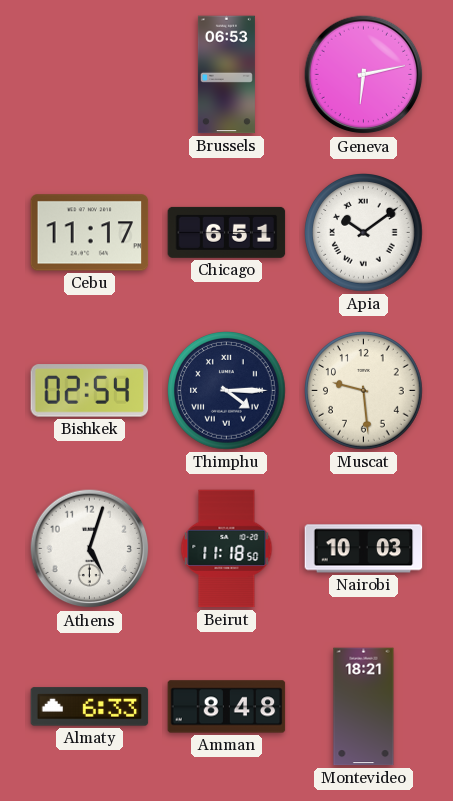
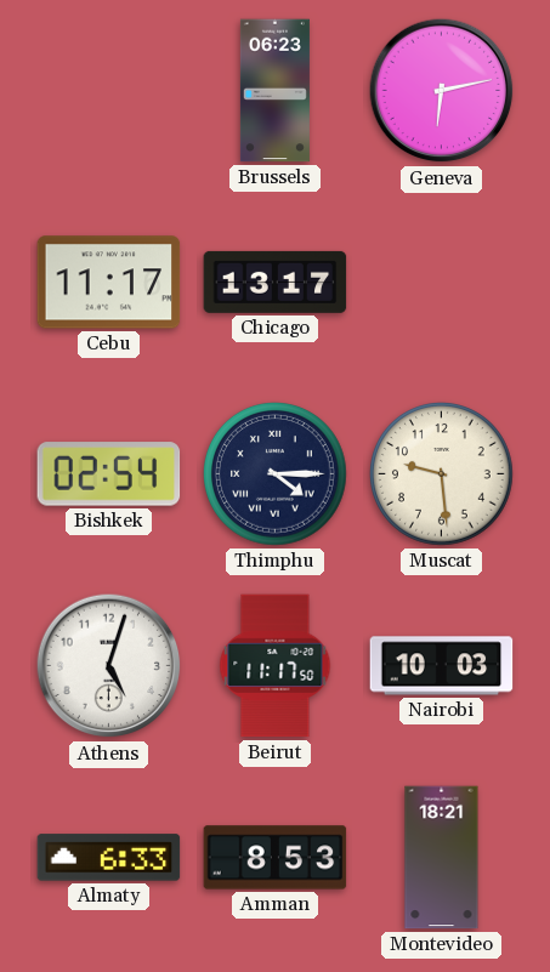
Brussels: 06:53 -> 06:23
Chicago: 6:51 -> 13:17
Apia: 10:09 -> none
Beirut: 11:18 -> 11:17
Amman: 8:48 -> 8:53
